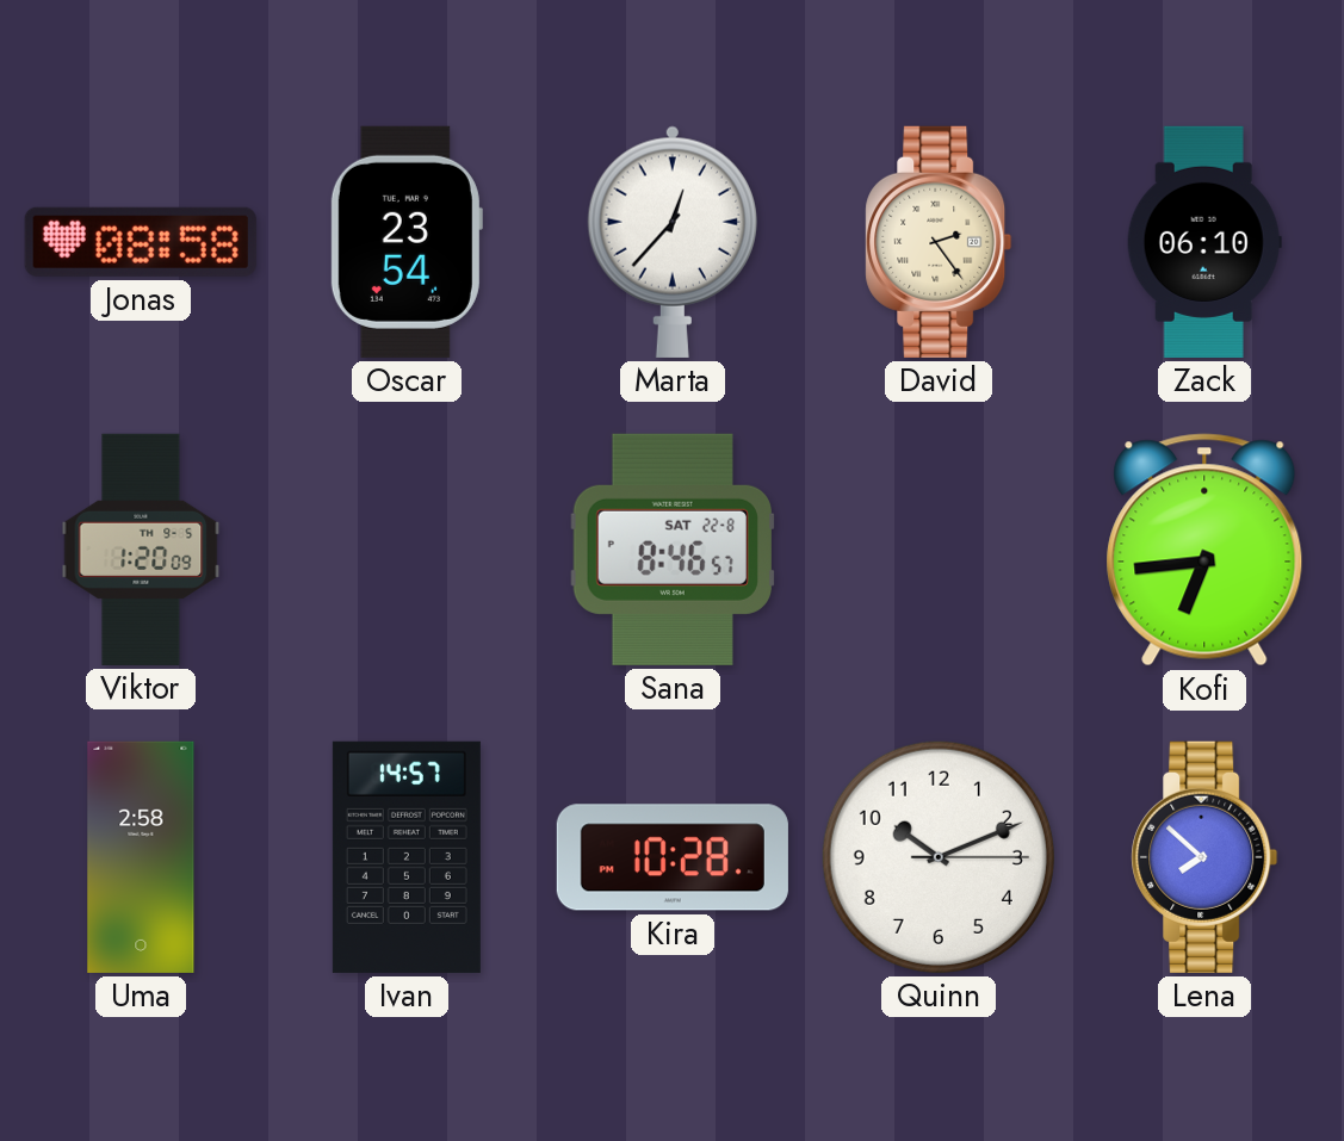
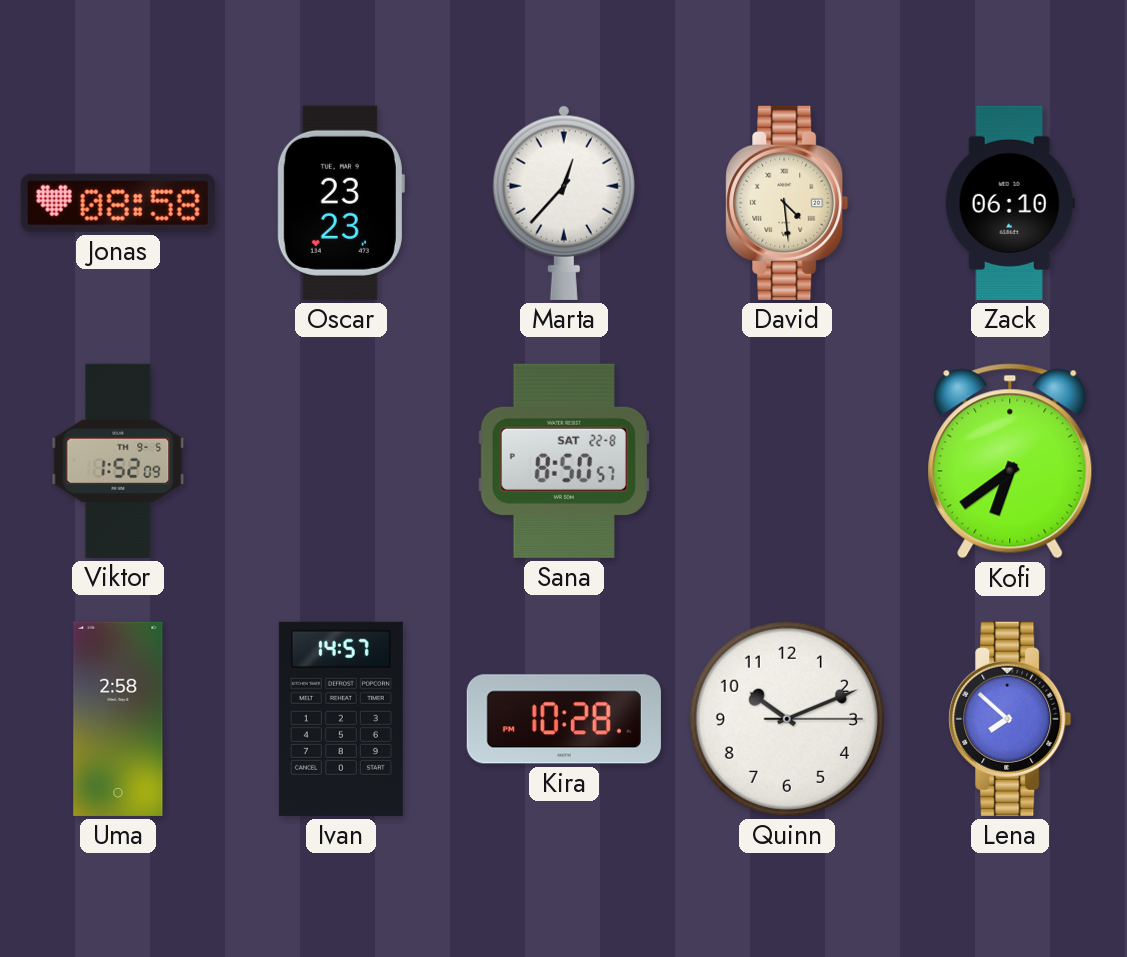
Oscar: 23:54 -> 23:23
David: 2:24 -> 4:29
Viktor: 1:20 -> 1:52
Sana: 8:46 -> 8:50
Kofi: 6:44 -> 6:39
